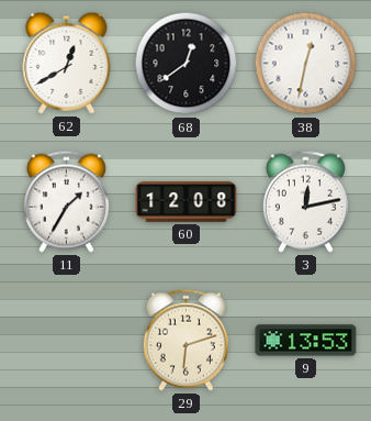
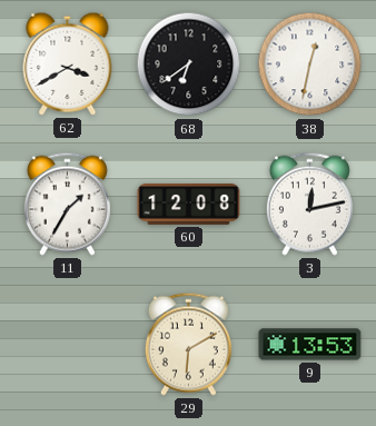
62: 12:40 -> 3:40
68: 12:39 -> 6:39
29: 6:12 -> 6:10
